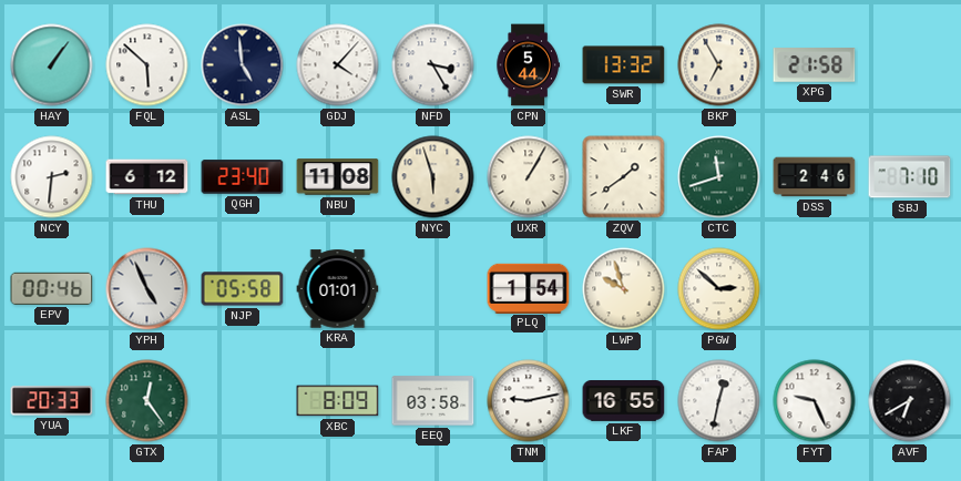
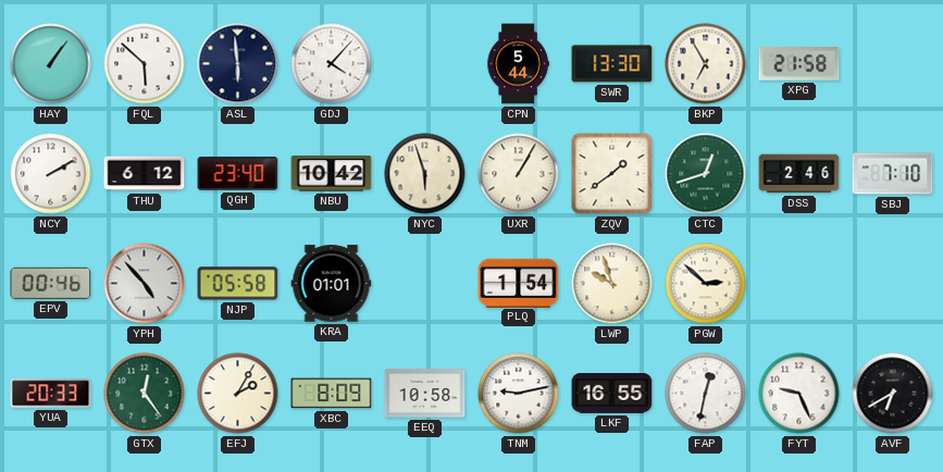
ASL: 4:59 -> 5:59
NFD: 3:25 -> none
SWR: 13:32 -> 13:30
NCY: 2:31 -> 2:10
NBU: 11:08 -> 10:42
CTC: 11:42 -> 12:42
YPH: 4:56 -> 4:53
EFJ: none -> 2:05
EEQ: 03:58 -> 10:58
